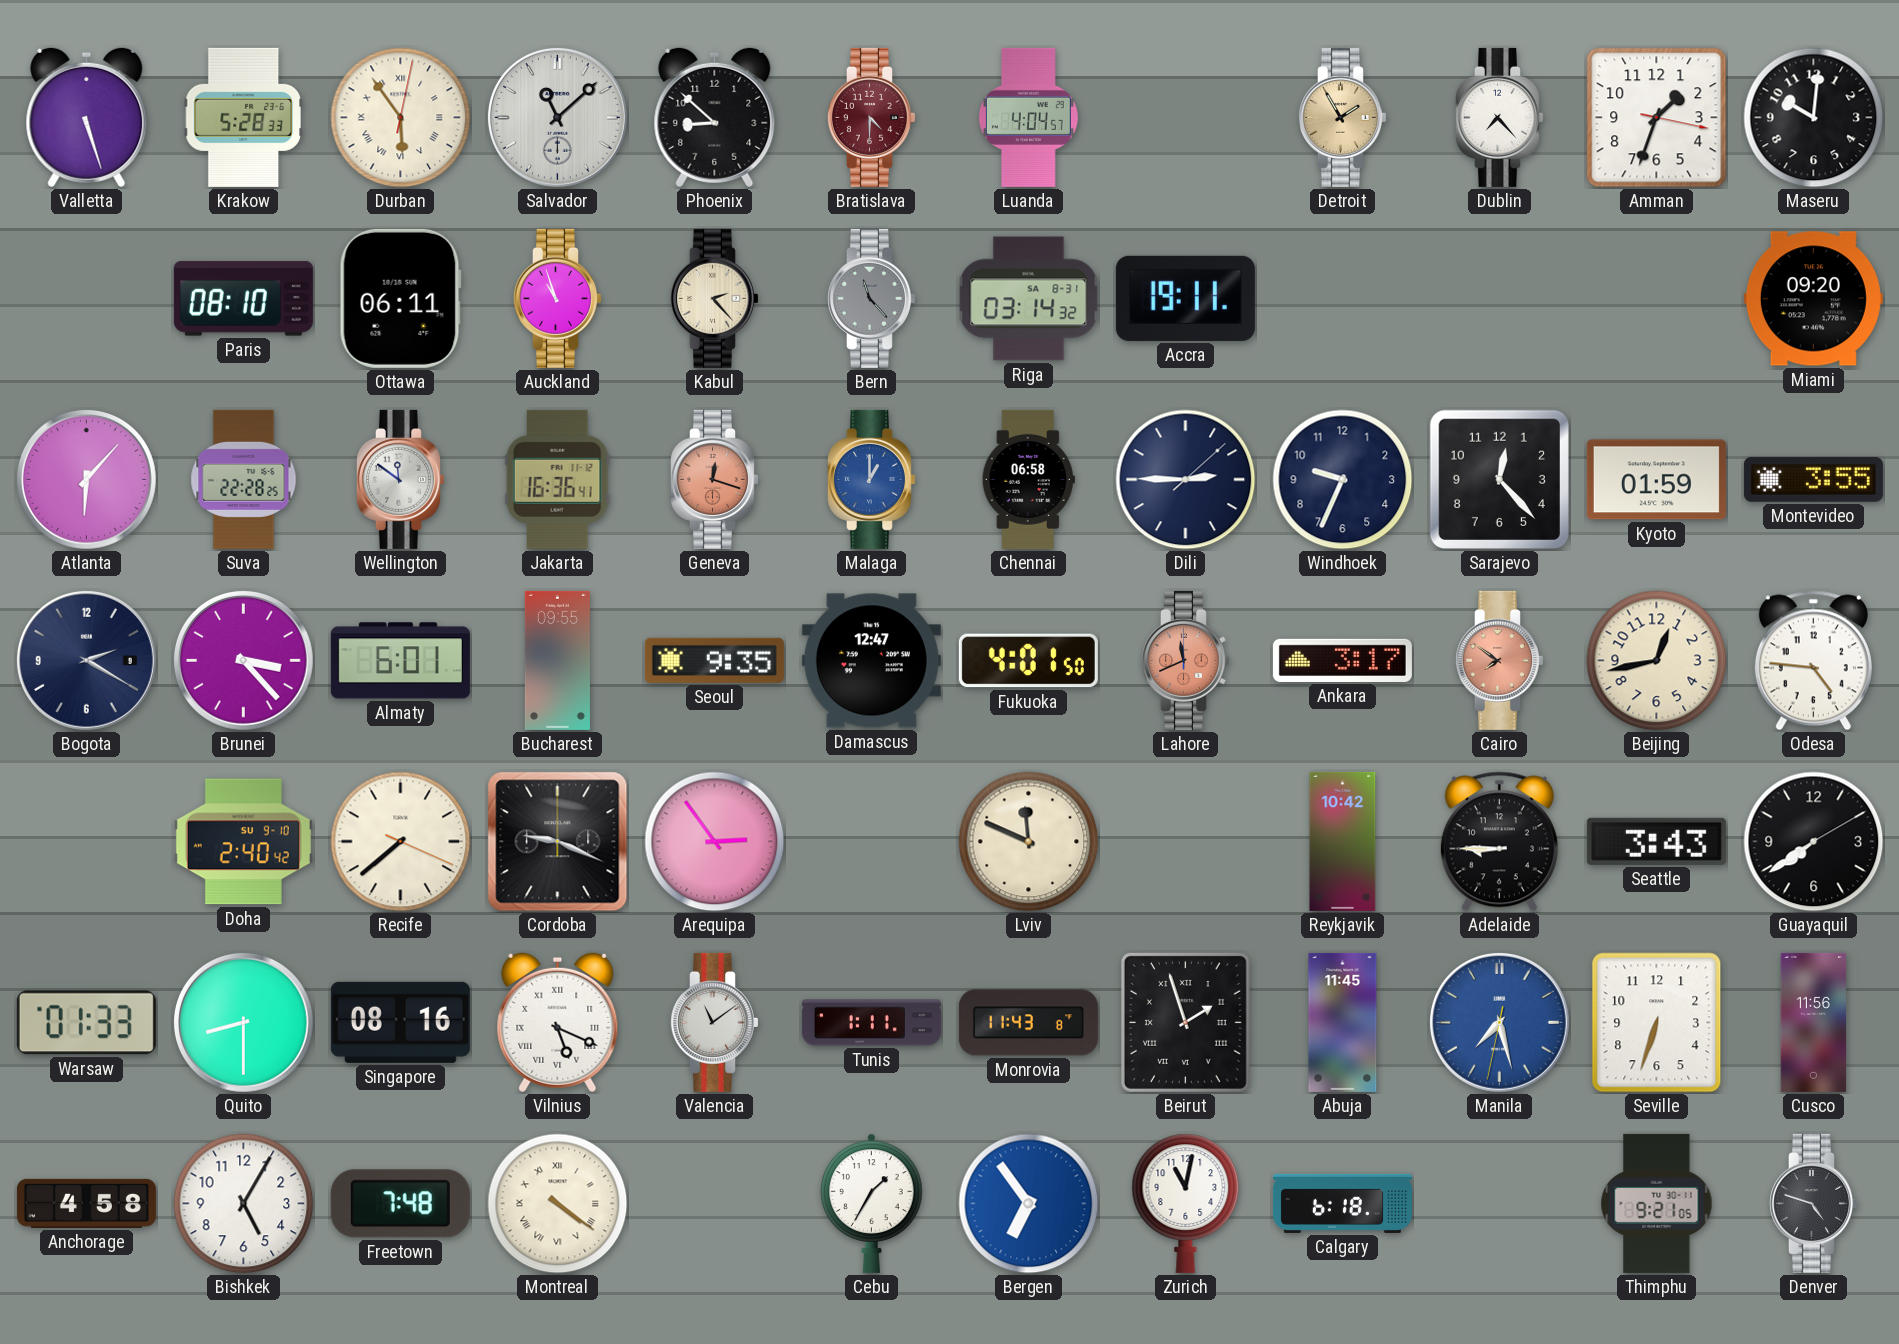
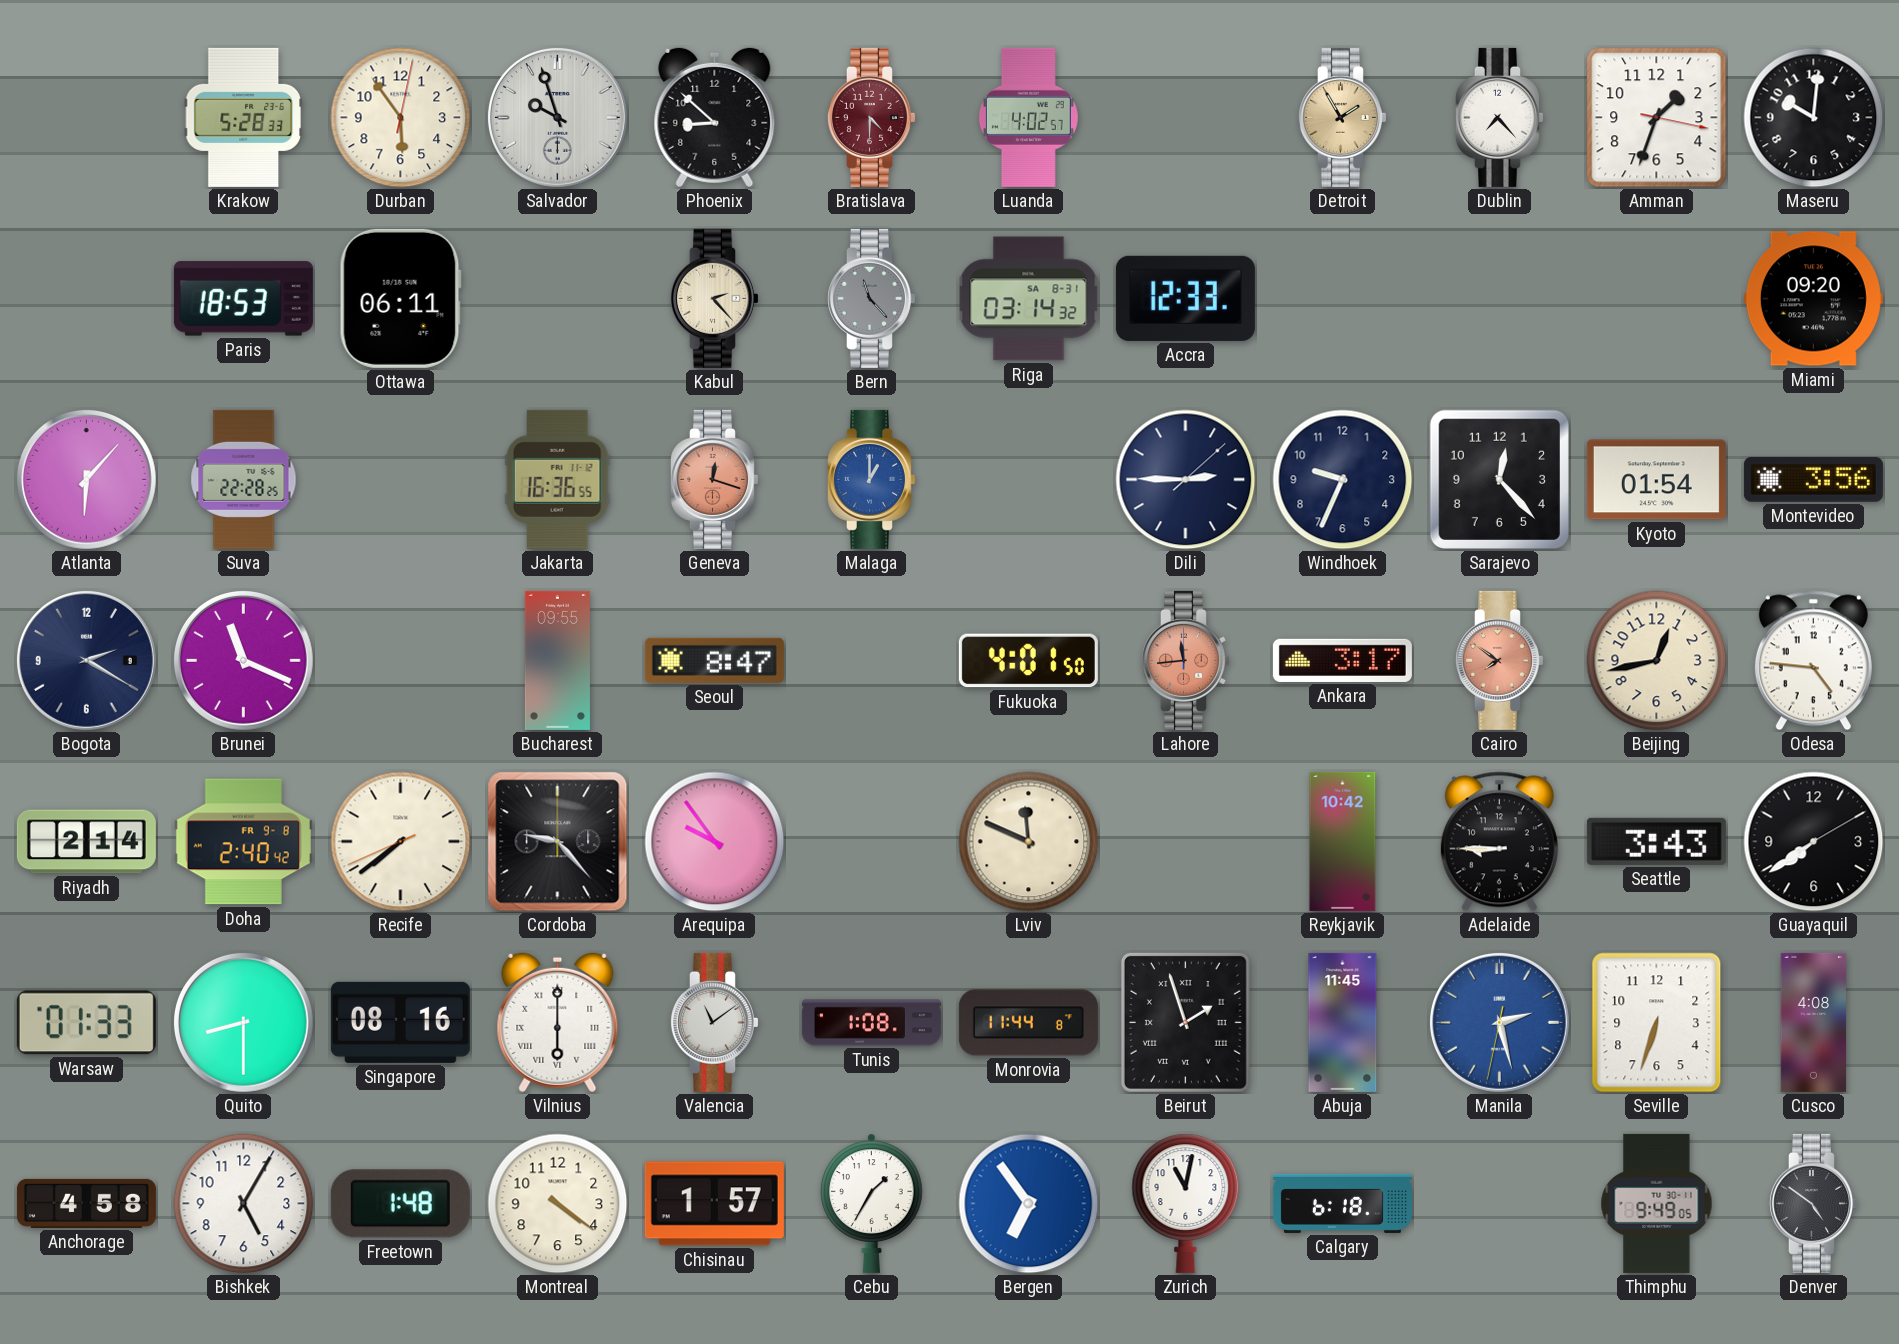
Valletta: 5:27 -> none
Durban numerals: Roman -> Arabic
Salvador: 11:08 -> 9:57
Luanda: 4:04 -> 4:02
Paris: 08:10 -> 18:53
Auckland: 10:57 -> none
Accra: 19:11 -> 12:33
Wellington: 11:51 -> none
Jakarta: 16:36:41 -> 16:36:55
Chennai: 06:58 -> none
Kyoto: 01:59 -> 01:54
Montevideo: 3:55 -> 3:56
Brunei: 3:23 -> 11:19
Almaty: 6:01 -> none
Seoul: 9:35 -> 8:47
Damascus: 12:47 -> none
Lahore: 11:41 -> 11:44
Riyadh: none -> 2:14
Doha date: SU 9-10 -> FR 9-8
Recife: 7:38:19 -> 7:38:41
Cordoba: 9:19 -> 9:23
Arequipa: 2:54 -> 9:54
Vilnius: 5:19 -> 6:00
Tunis: 1:11 -> 1:08
Monrovia: 11:43 -> 11:44
Manila: 7:27 -> 2:27
Cusco: 11:56 -> 4:08
Freetown: 7:48 -> 1:48
Montreal numerals: Roman -> Arabic
Chisinau: none -> 1:57
Thimphu: 9:21 -> 9:49
Denver: 4:48 -> 4:51
